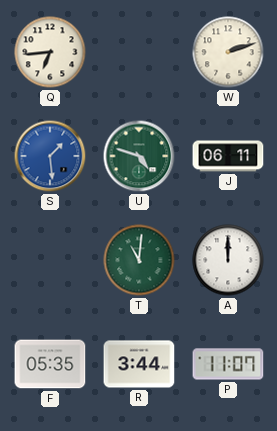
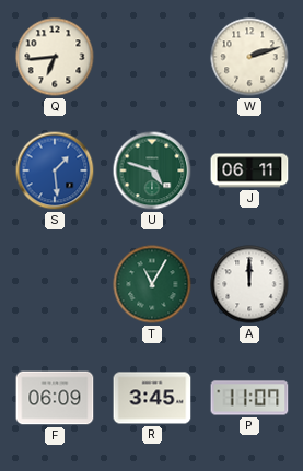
T: 11:01 -> 11:05
F: 05:35 -> 06:09
R: 3:44 -> 3:45
